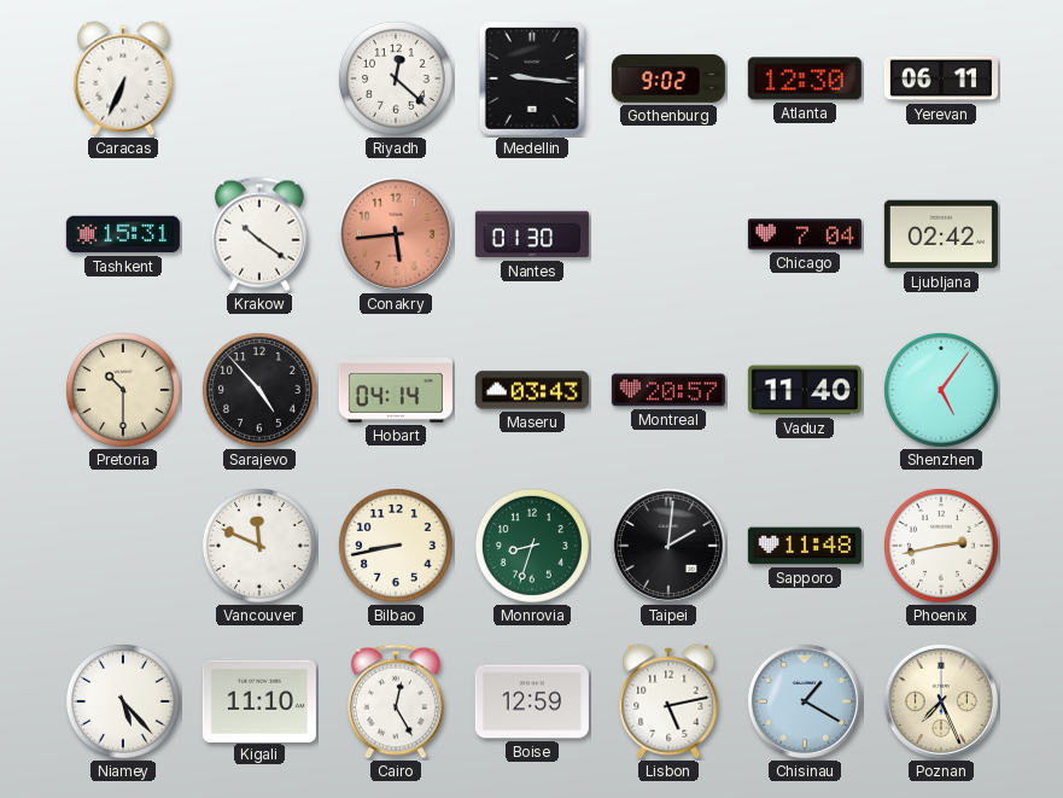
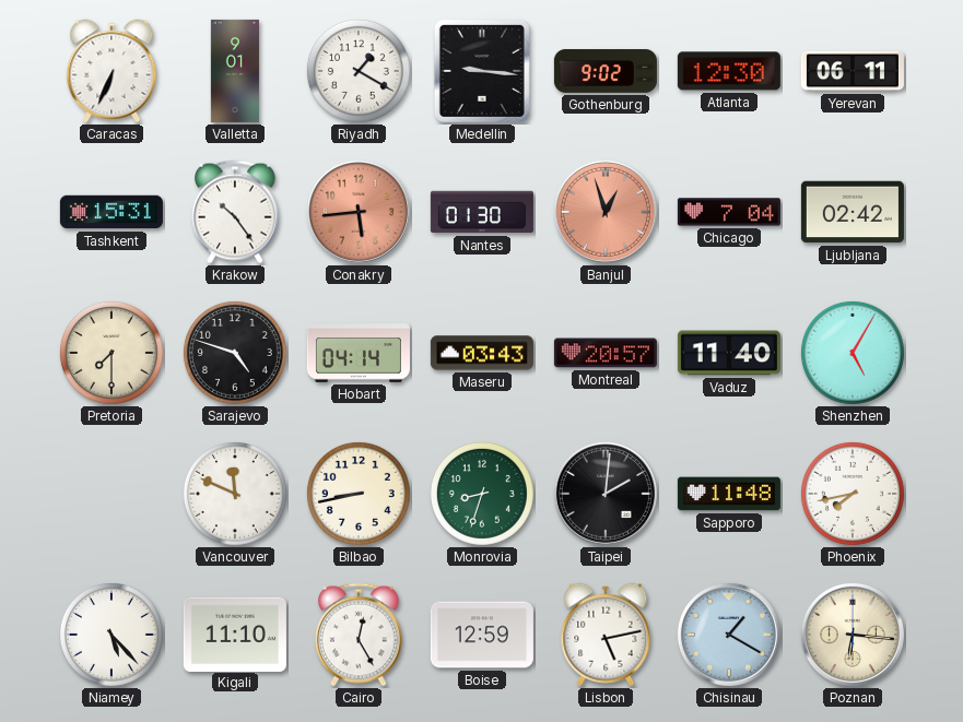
Valletta: none -> 9:01
Riyadh: 12:22 -> 1:20
Krakow: 10:21 -> 10:24
Banjul: none -> 12:57
Pretoria: 10:30 -> 7:30
Sarajevo: 4:53 -> 4:48
Shenzhen: 5:06 -> 5:05
Phoenix: 2:43 -> 7:43
Poznan: 7:26 -> 6:16
